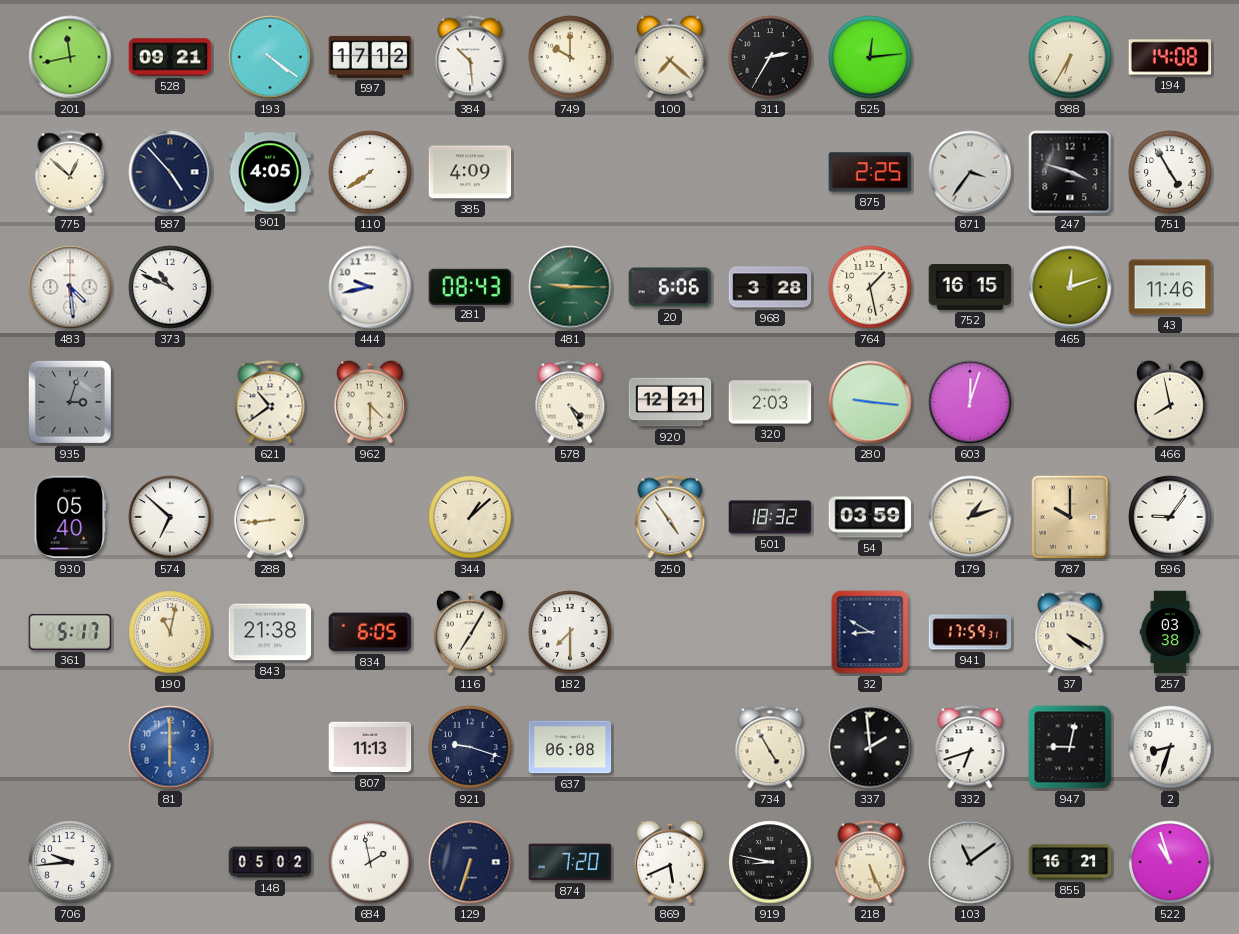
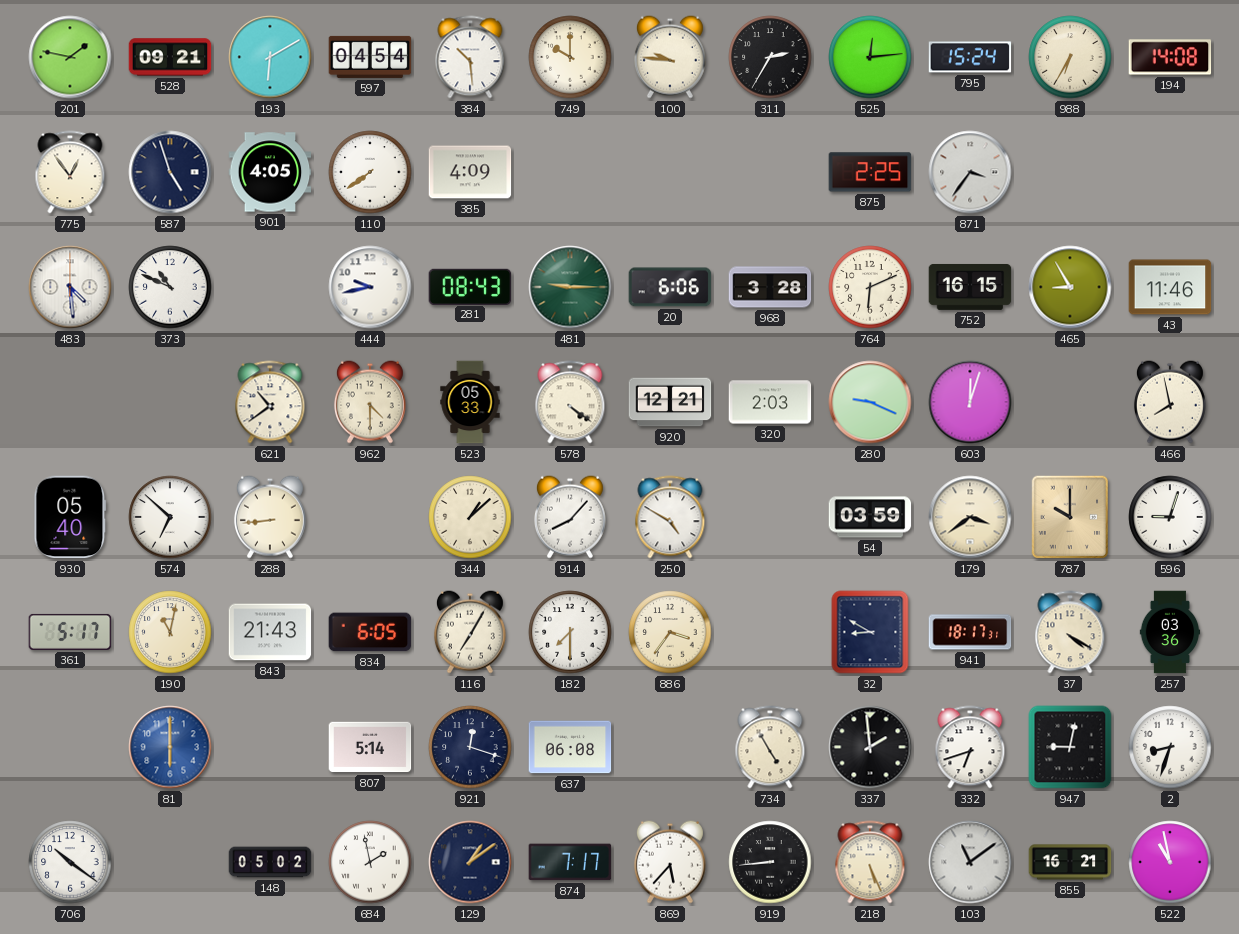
201: 11:43 -> 1:47
193: 4:21 -> 6:10
597: 17:12 -> 04:54
100: 7:22 -> 9:46
795: none -> 15:24
775: 12:52 -> 12:54
587: 4:53 -> 4:57
247: 3:48 -> none
751: 4:55 -> none
764: 1:28 -> 6:11
465: 12:12 -> 8:55
935: 3:03 -> none
523: none -> 05:33
578: 4:25 -> 4:21
280: 9:16 -> 9:19
914: none -> 8:07
250: 4:54 -> 4:50
501: 18:32 -> none
179: 1:12 -> 3:39
596: 9:06 -> 9:03
843: 21:38 -> 21:43
886: none -> 3:36
941: 17:59 -> 18:17
257: 03:38 -> 03:36
807: 11:13 -> 5:14
921: 9:18 -> 12:18
706: 9:44 -> 10:21
129: 6:33 -> 1:09
874: 7:20 -> 7:17
869: 5:41 -> 5:37
919: 8:47 -> 8:44
522: 10:57 -> 10:58
